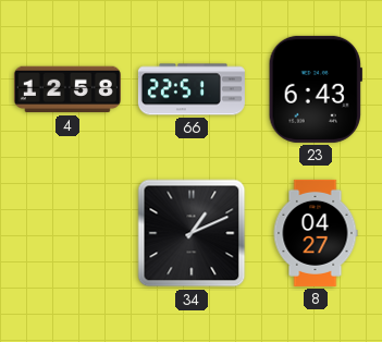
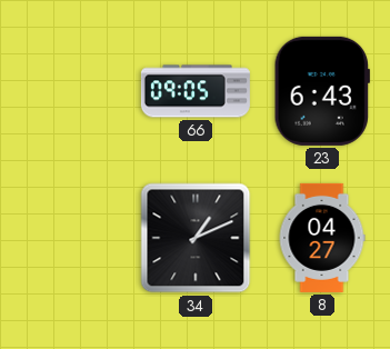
4: 12:58 -> none
66: 22:51 -> 09:05
